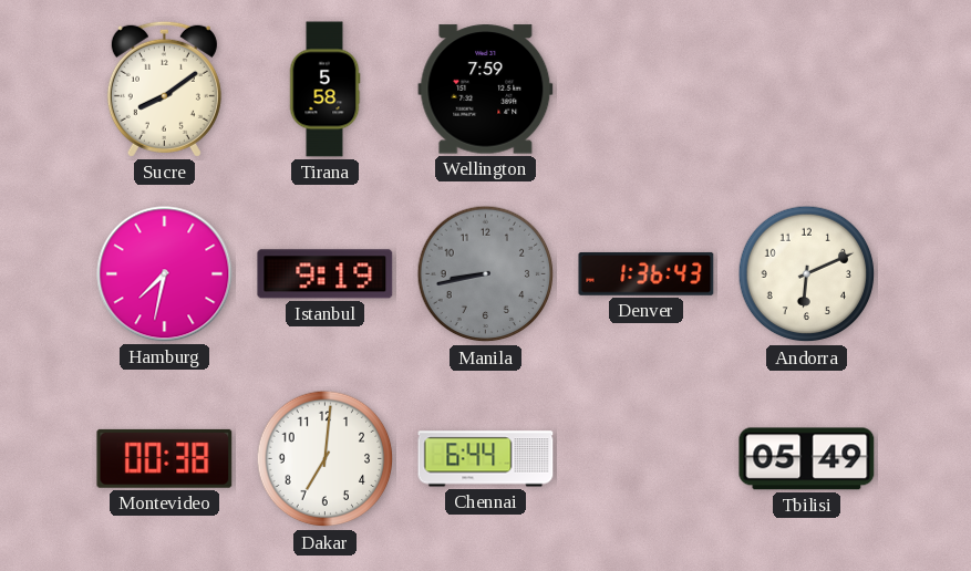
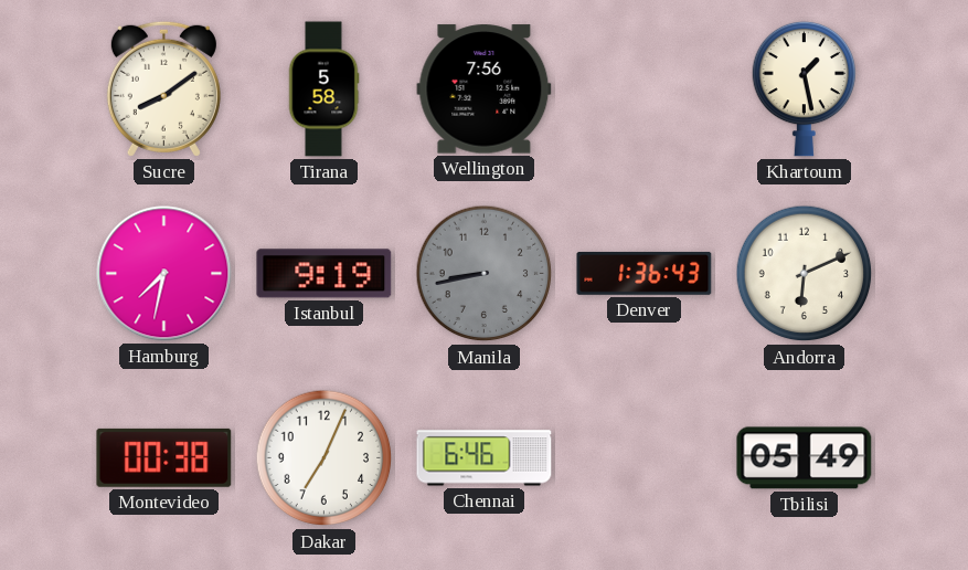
Wellington: 7:59 -> 7:56
Khartoum: none -> 1:28
Dakar: 7:01 -> 7:04
Chennai: 6:44 -> 6:46
